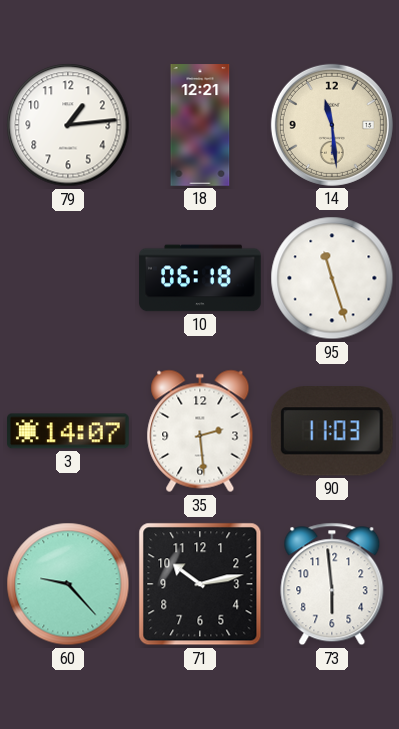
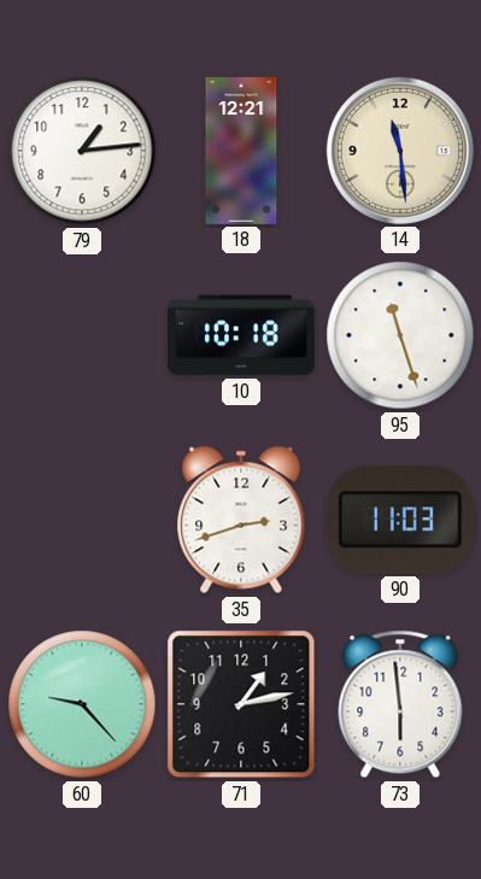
10: 06:18 -> 10:18
3: 14:07 -> none
35: 2:29 -> 2:42
71: 10:13 -> 1:13
